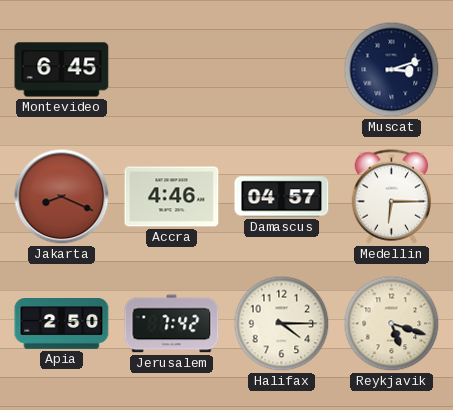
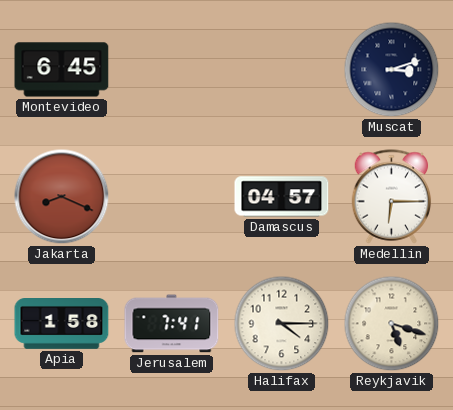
Accra: 4:46 -> none
Apia: 2:50 -> 1:58
Jerusalem: 7:42 -> 7:41
